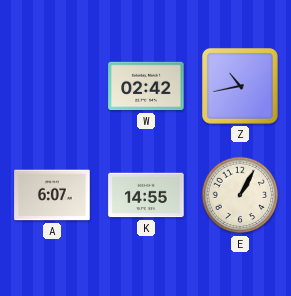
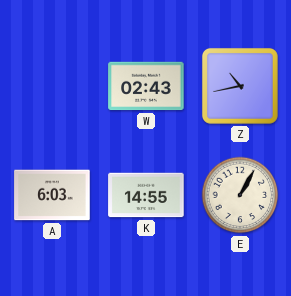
W: 02:42 -> 02:43
A: 6:07 -> 6:03
